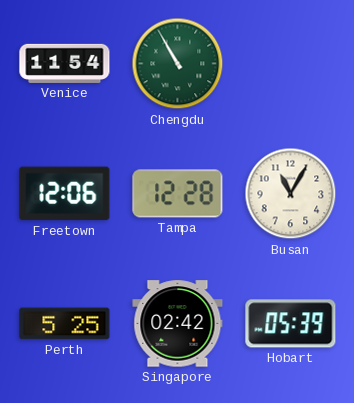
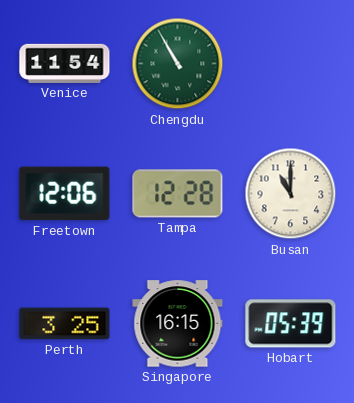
Busan: 11:05 -> 11:00
Perth: 5:25 -> 3:25
Singapore: 02:42 -> 16:15
